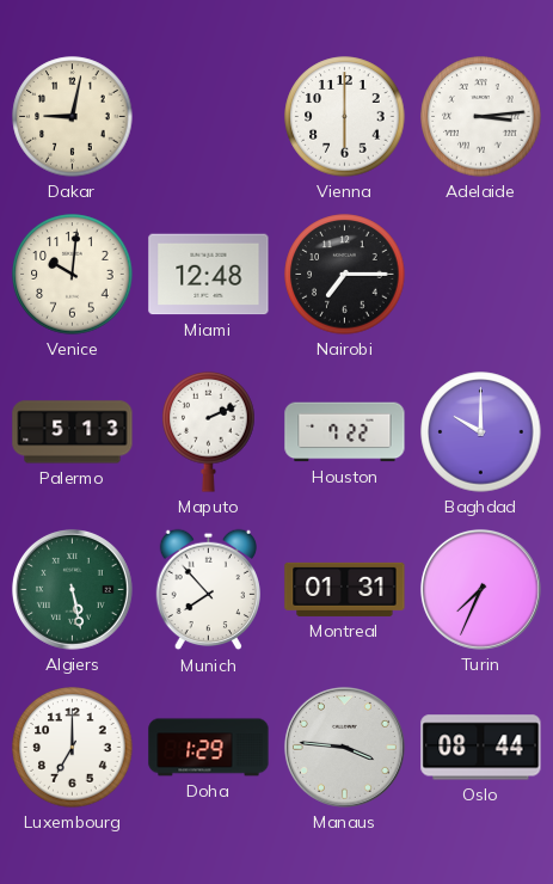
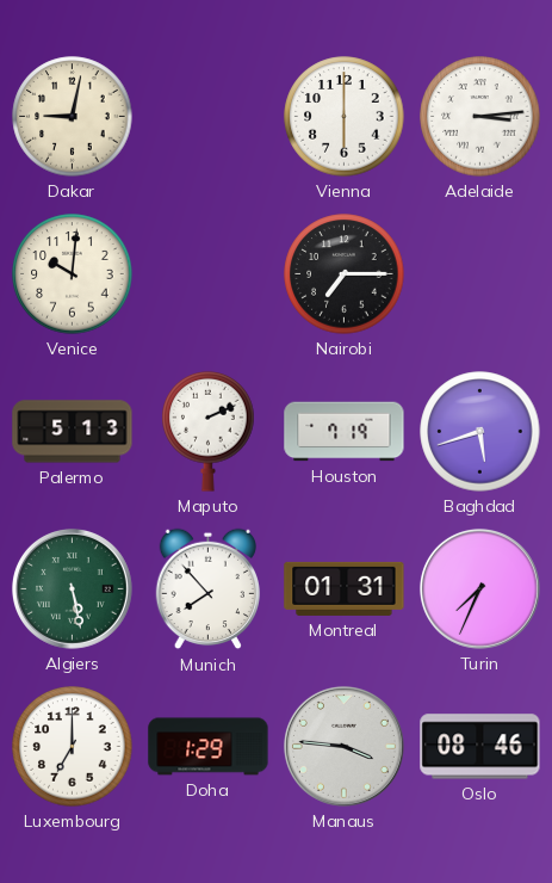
Miami: 12:48 -> none
Houston: 7:22 -> 7:19
Baghdad: 10:00 -> 5:42
Oslo: 08:44 -> 08:46
